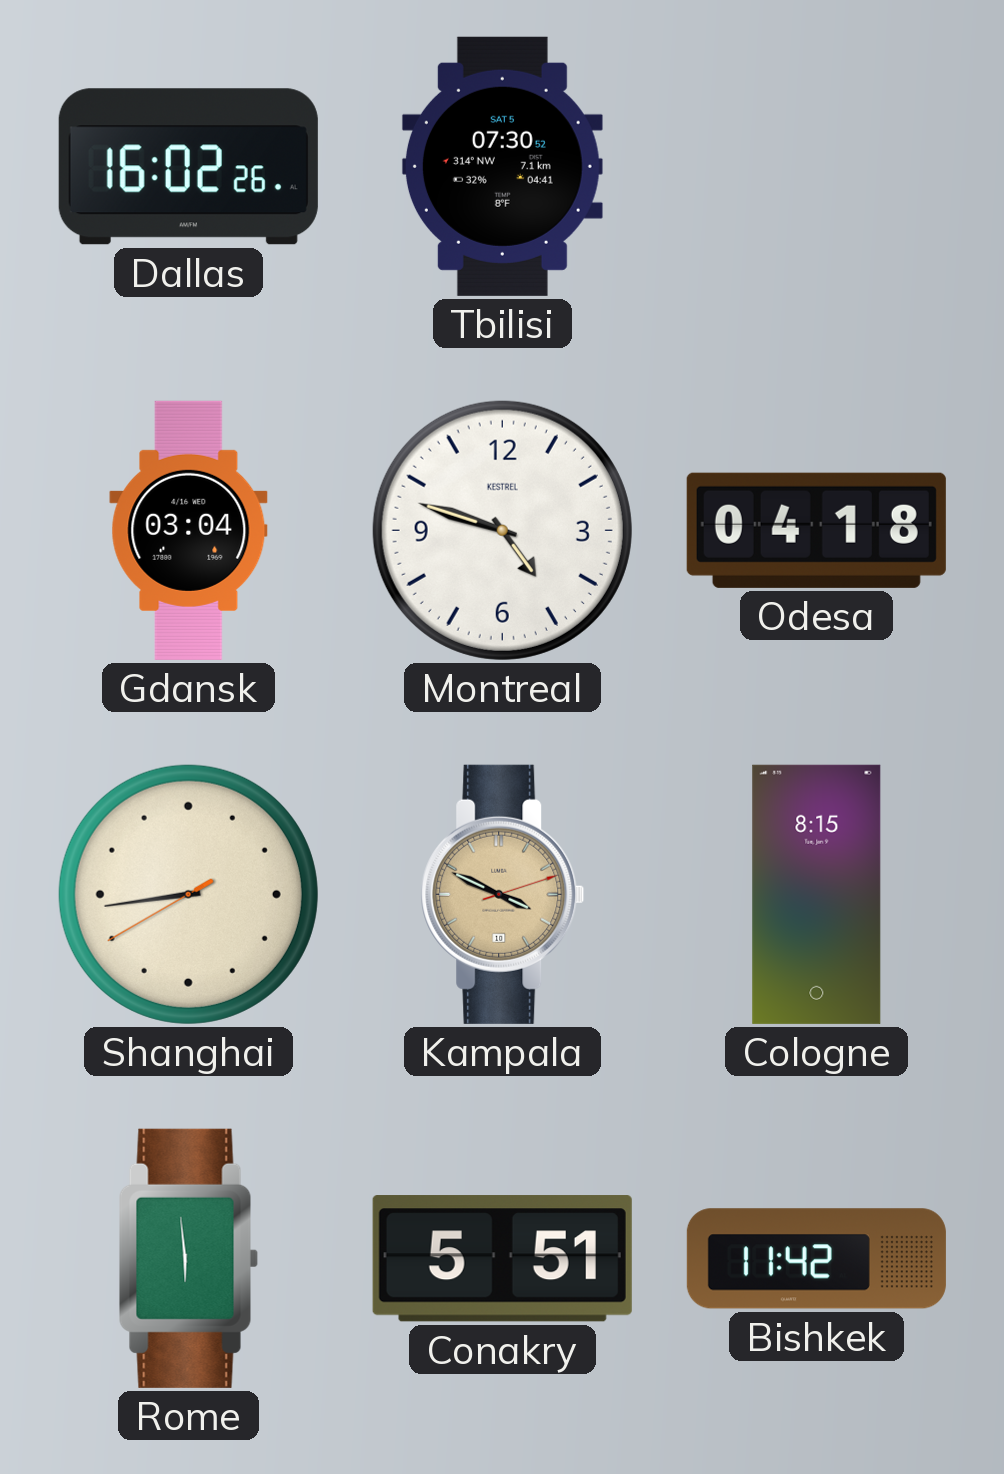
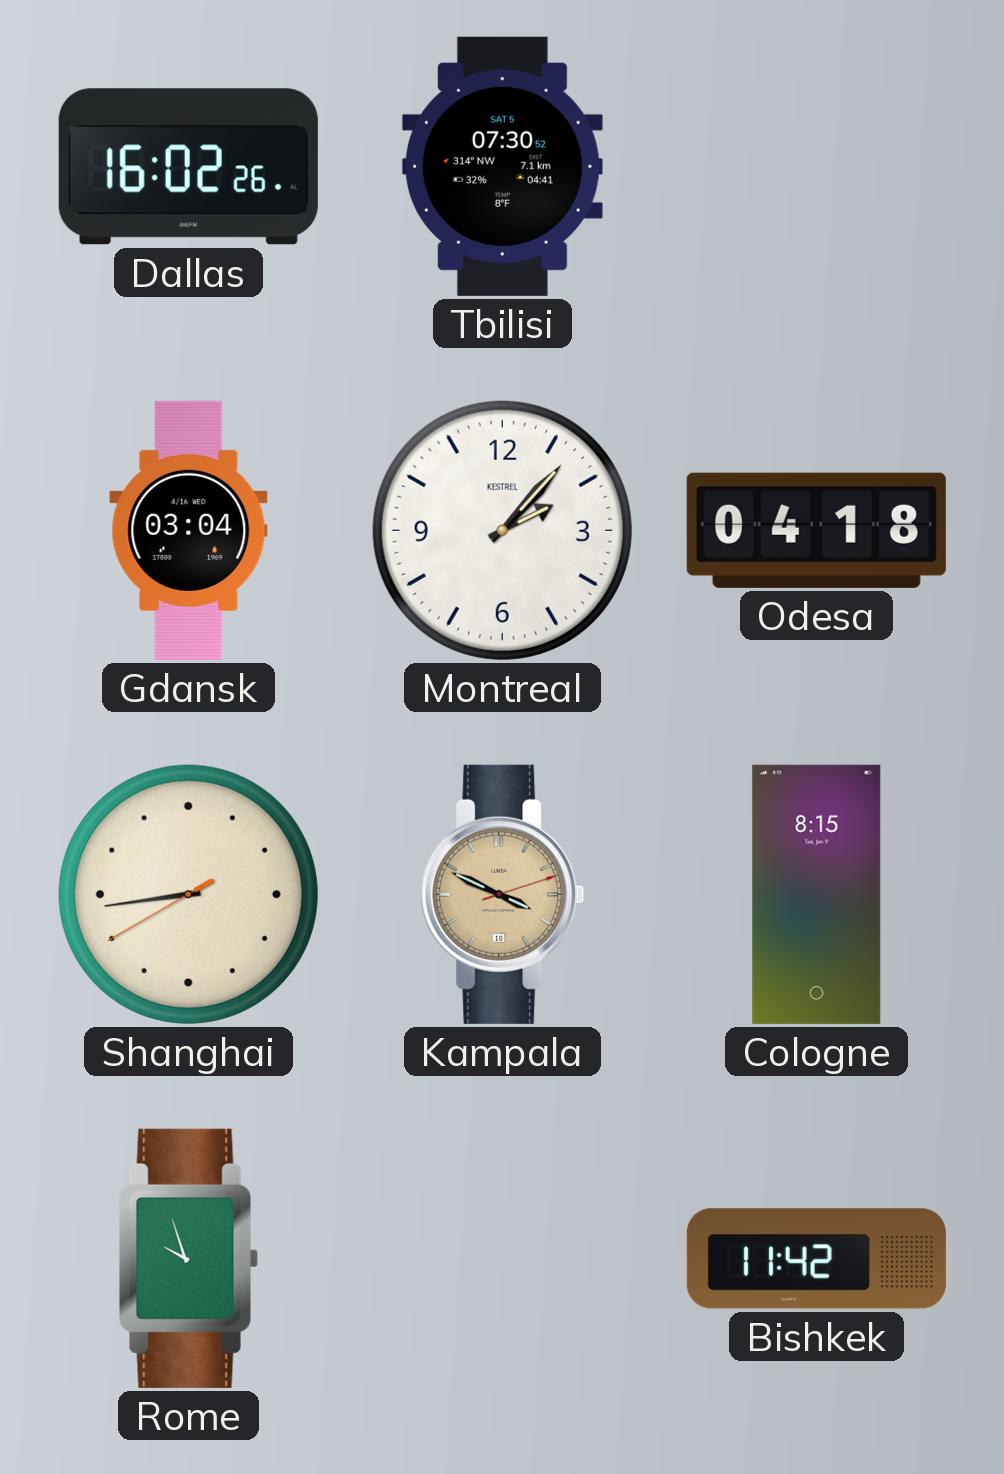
Montreal: 4:48 -> 2:07
Rome: 5:59 -> 9:57
Conakry: 5:51 -> none
